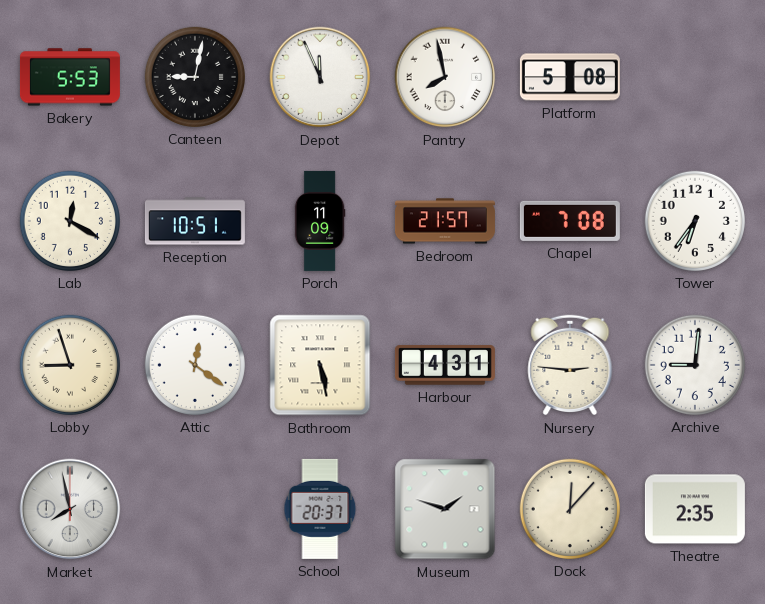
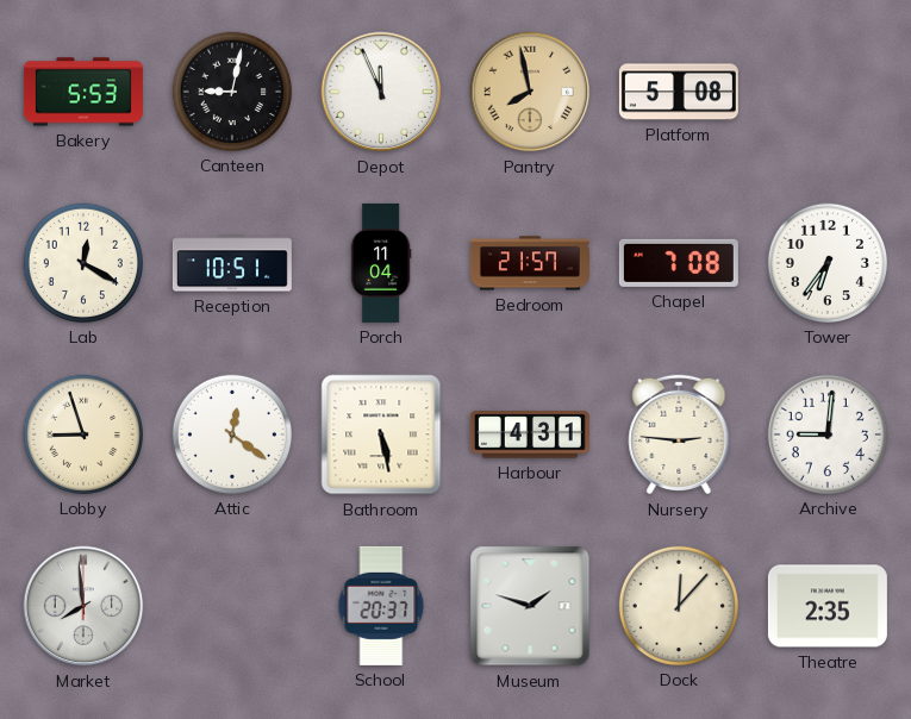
Pantry dial: white -> champagne
Porch: 11:09 -> 11:04
Market: 7:58 -> 7:59
